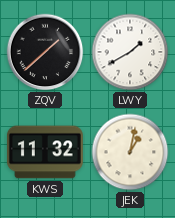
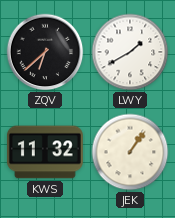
ZQV: 1:38 -> 6:38
JEK: 1:02 -> 1:06
